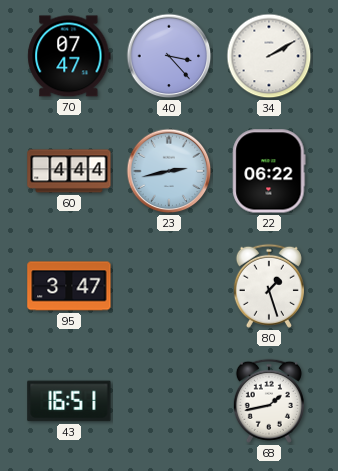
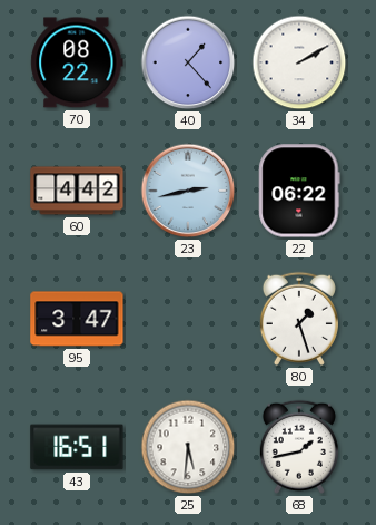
70: 07:47 -> 08:22
40: 3:23 -> 1:23
60: 4:44 -> 4:42
25: none -> 5:31
